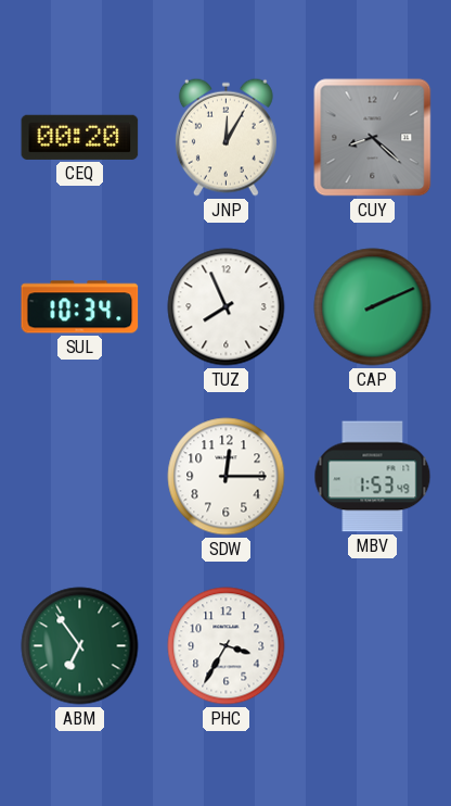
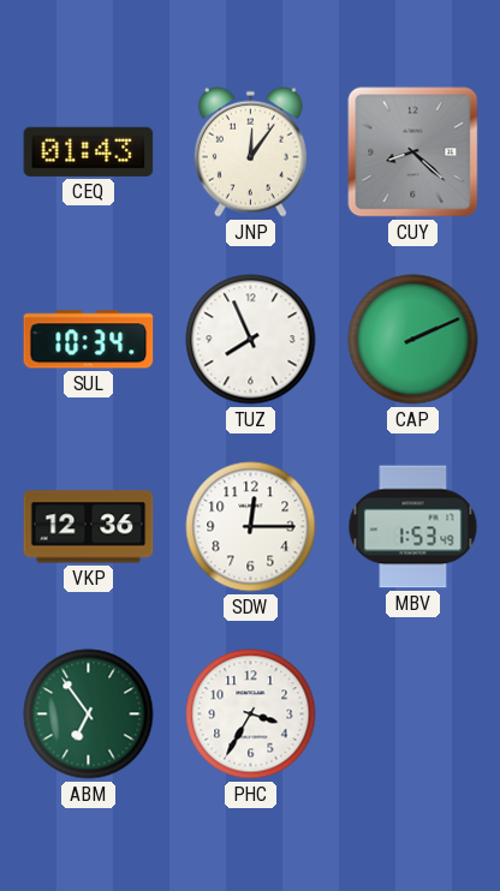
CEQ: 00:20 -> 01:43
JNP: 12:05 -> 12:06
VKP: none -> 12:36
